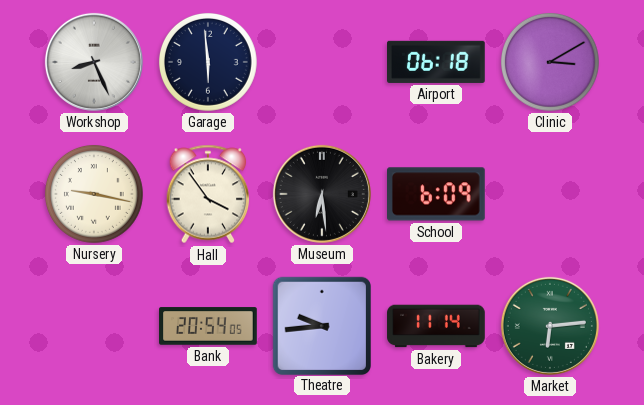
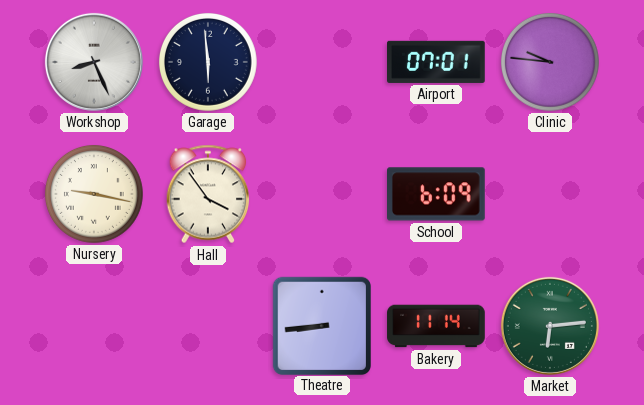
Airport: 06:18 -> 07:01
Clinic: 3:10 -> 9:46
Museum: 6:29 -> none
Bank: 20:54 -> none
Theatre: 9:44 -> 8:44
